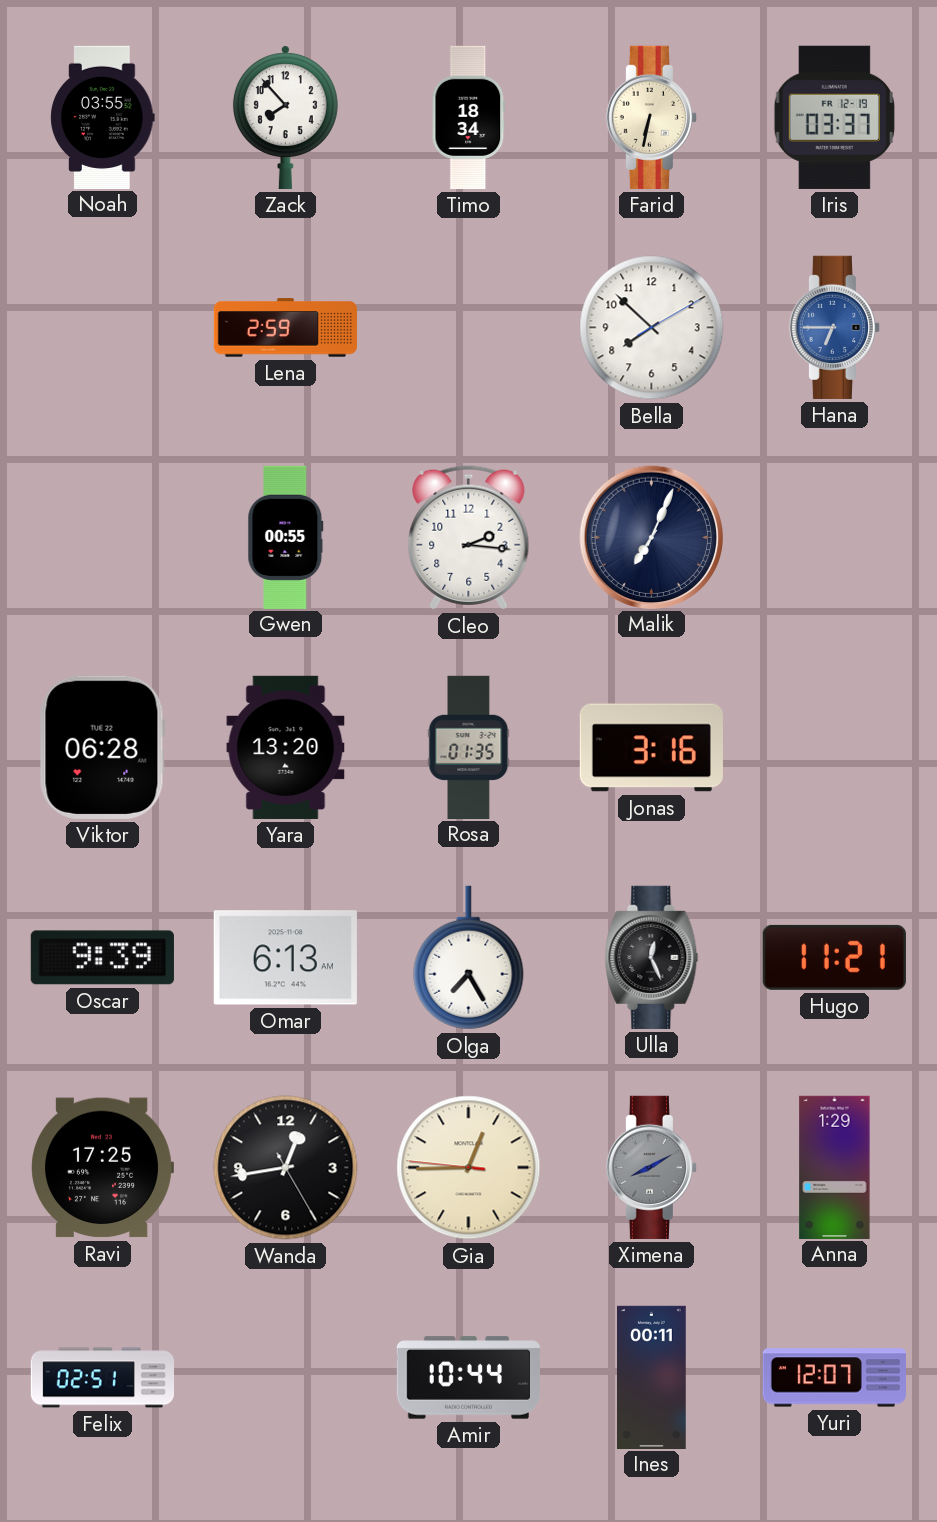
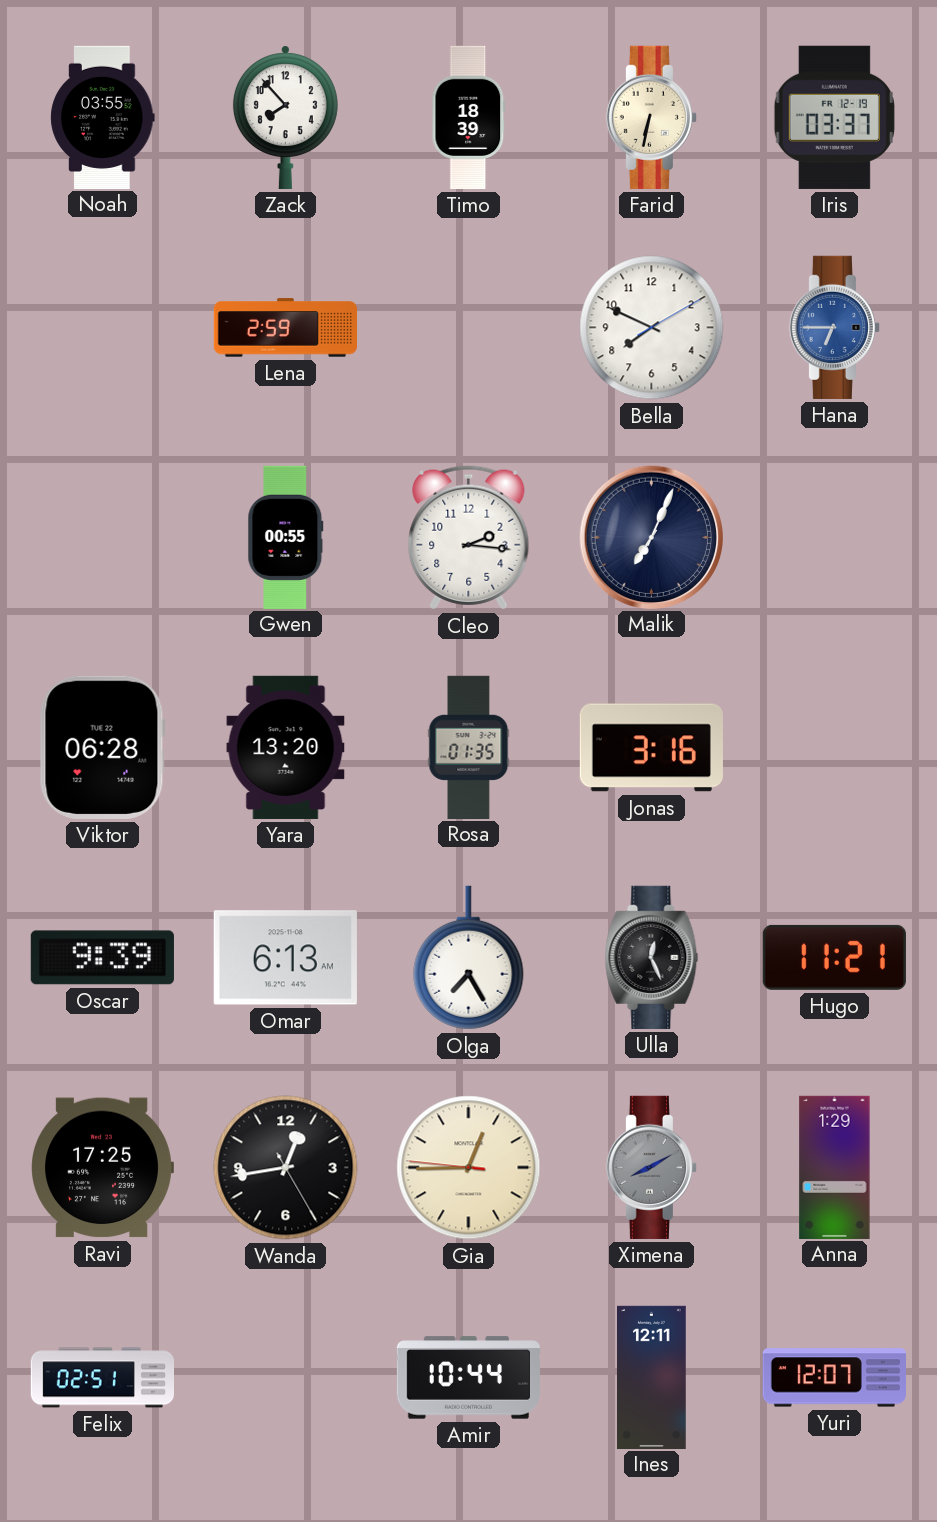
Timo: 18:34 -> 18:39
Bella: 7:52 -> 7:49
Ines: 00:11 -> 12:11
